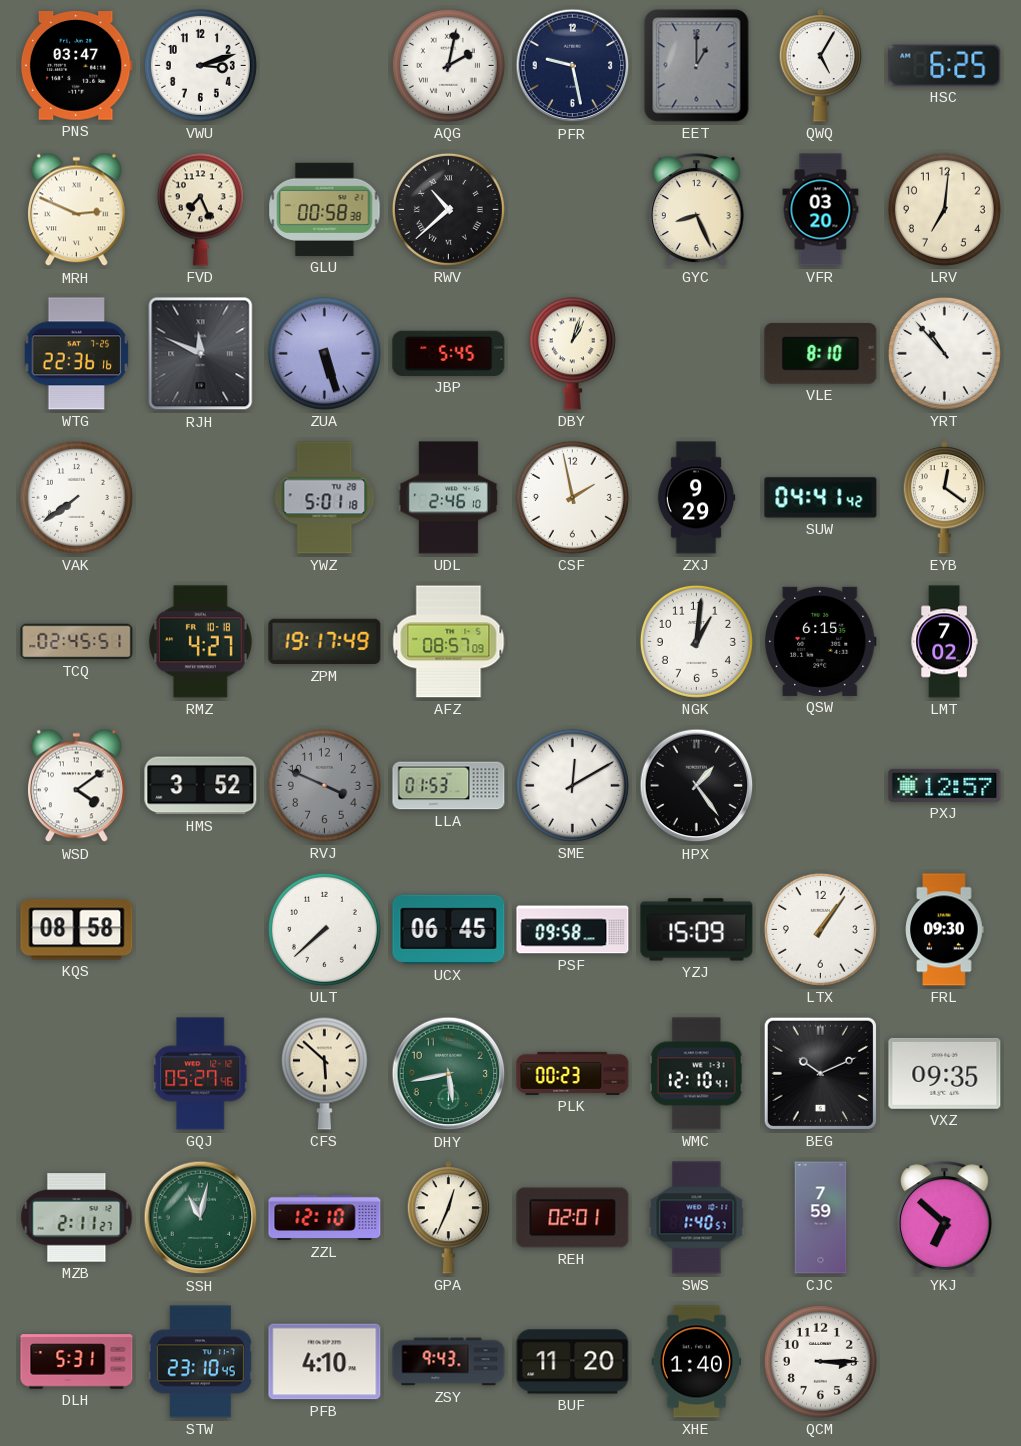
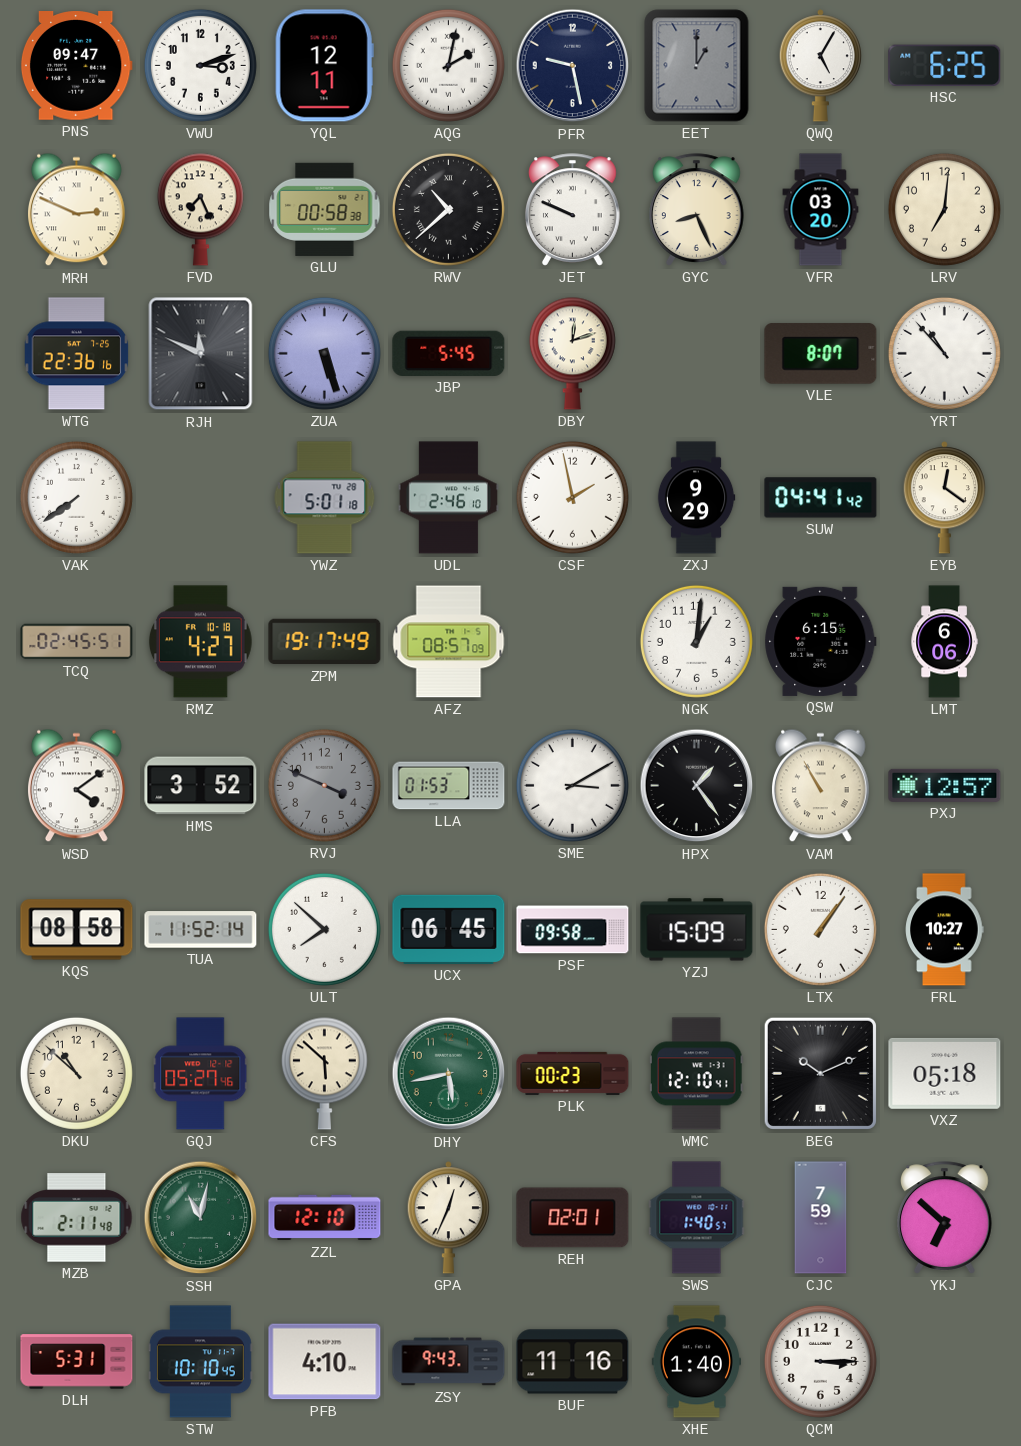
PNS: 03:47 -> 09:47
YQL: none -> 12:11
JET: none -> 9:49
DBY: 1:03 -> 12:12
VLE: 8:10 -> 8:07
LMT: 7:02 -> 6:06
SME: 12:10 -> 3:10
VAM: none -> 10:55
TUA: none -> 11:52
ULT: 7:38 -> 7:52
FRL: 09:30 -> 10:27
DKU: none -> 10:52
VXZ: 09:35 -> 05:18
MZB: 2:11:27 -> 2:11:48
STW: 23:10 -> 10:10
BUF: 11:20 -> 11:16
